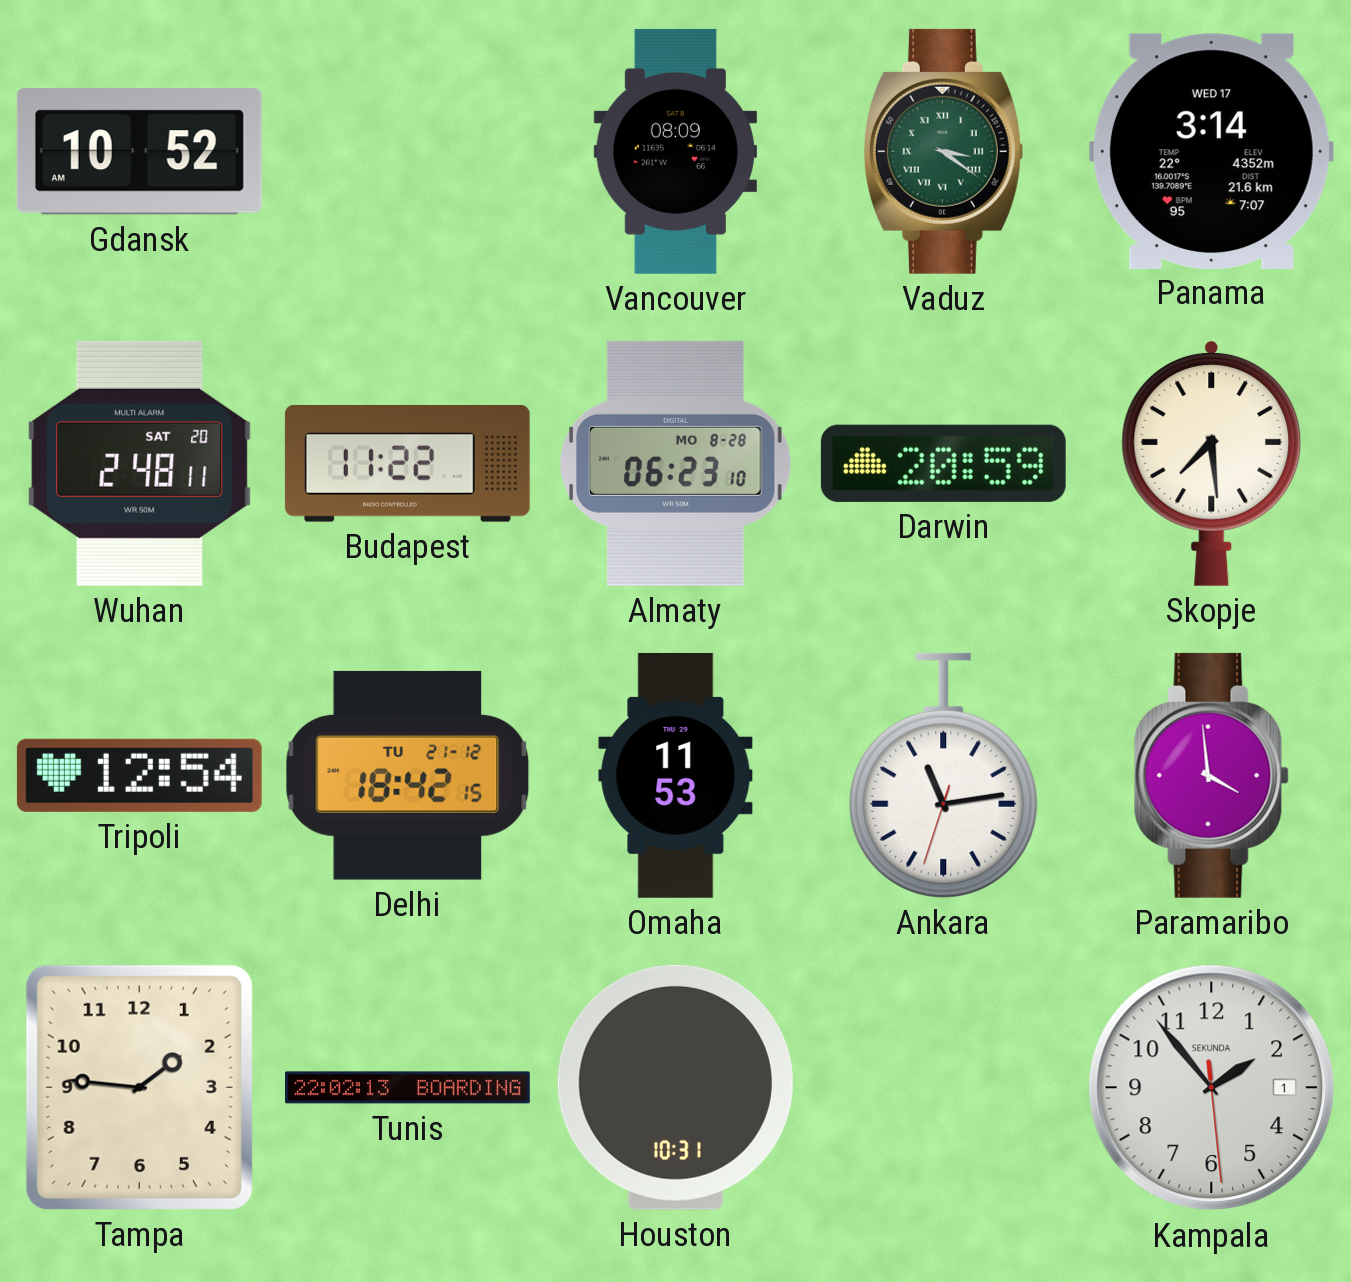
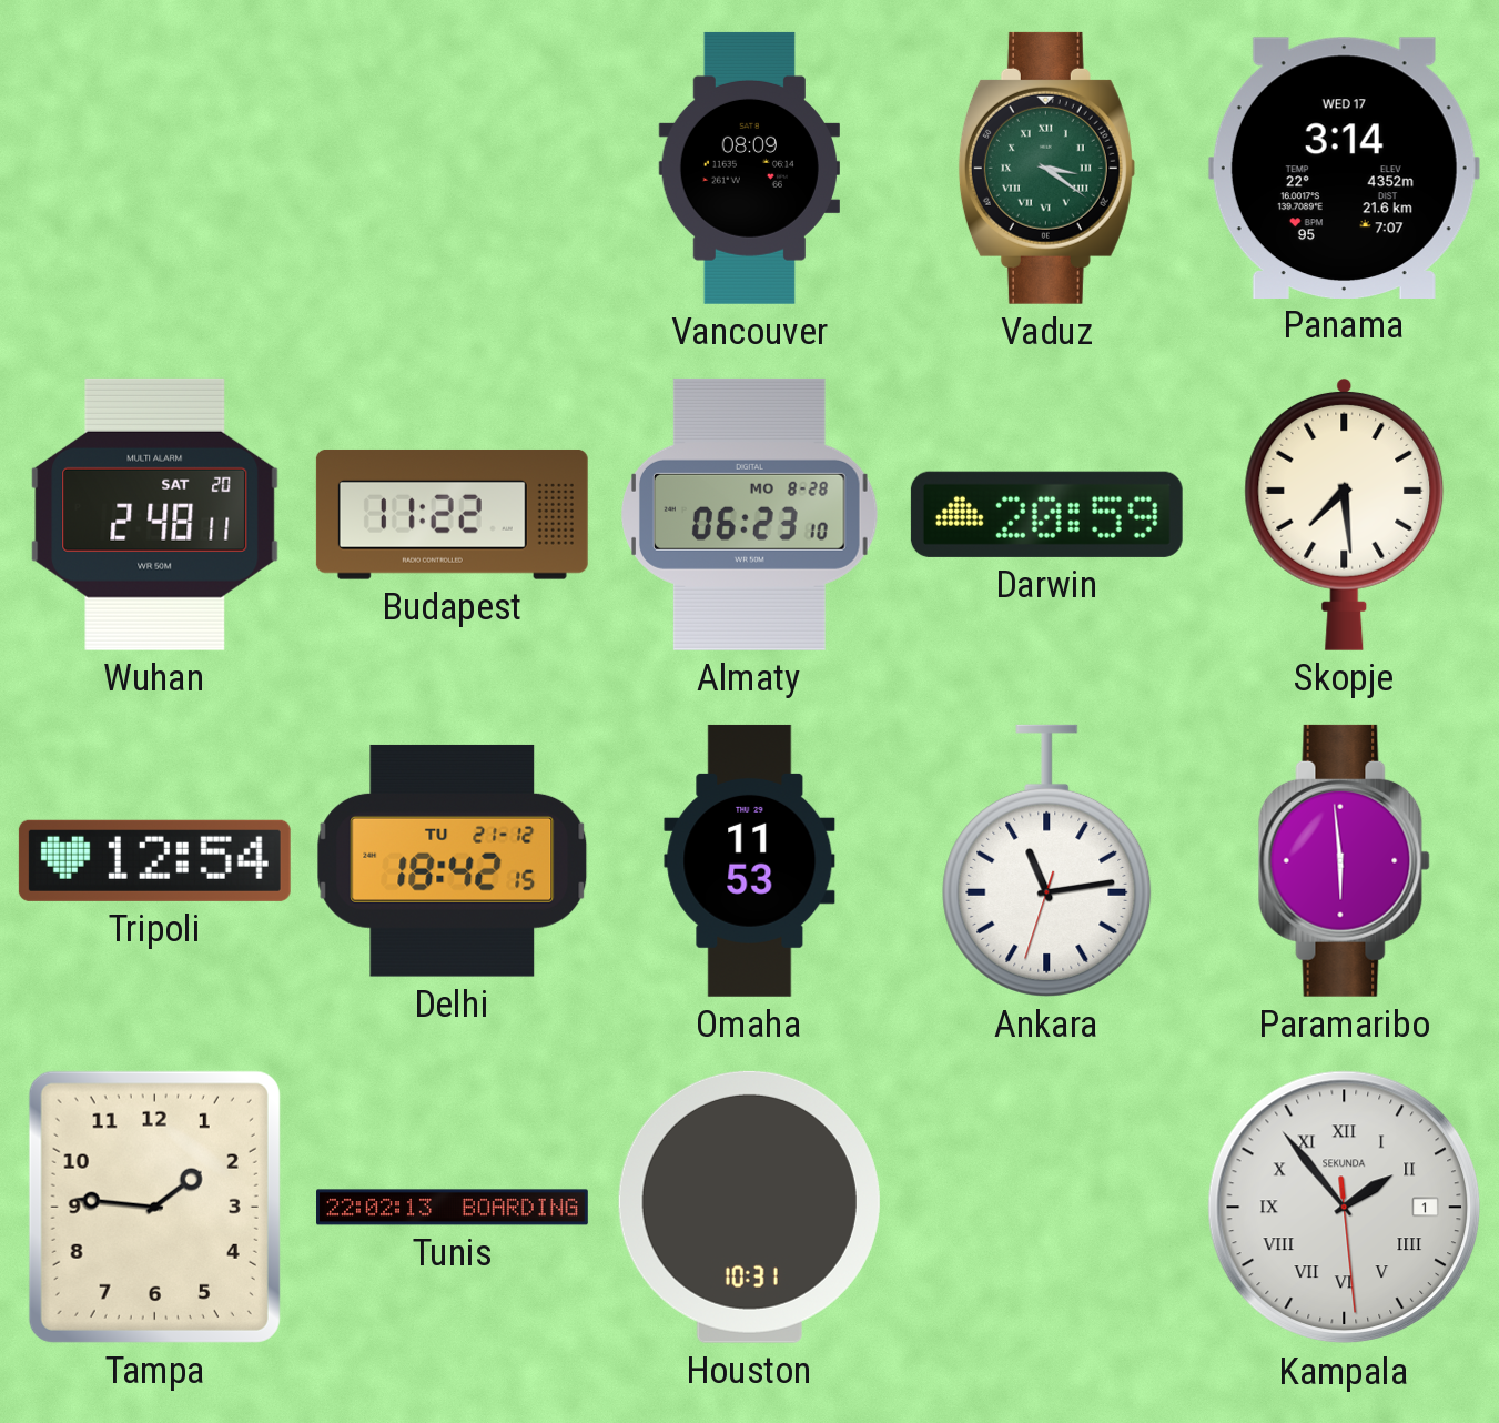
Gdansk: 10:52 -> none
Paramaribo: 3:59 -> 5:59
Kampala numerals: Arabic -> Roman
